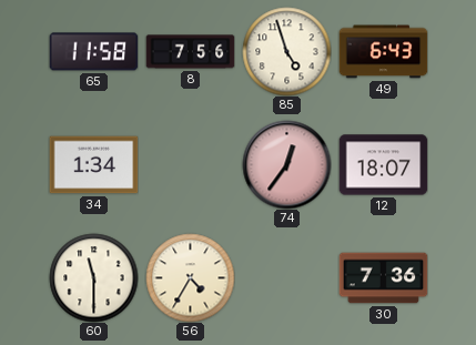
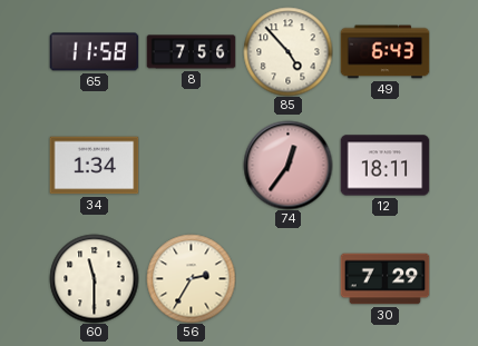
85: 4:57 -> 4:53
12: 18:07 -> 18:11
56: 4:35 -> 2:35
30: 7:36 -> 7:29
